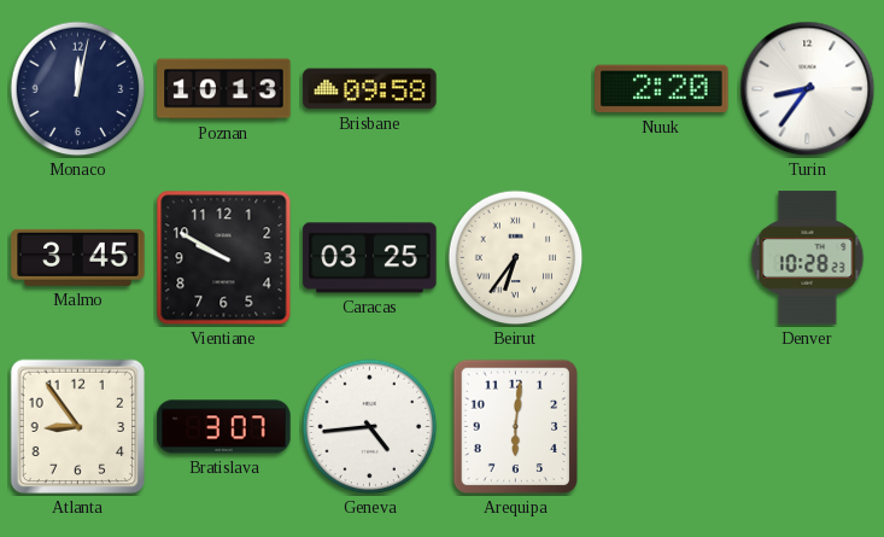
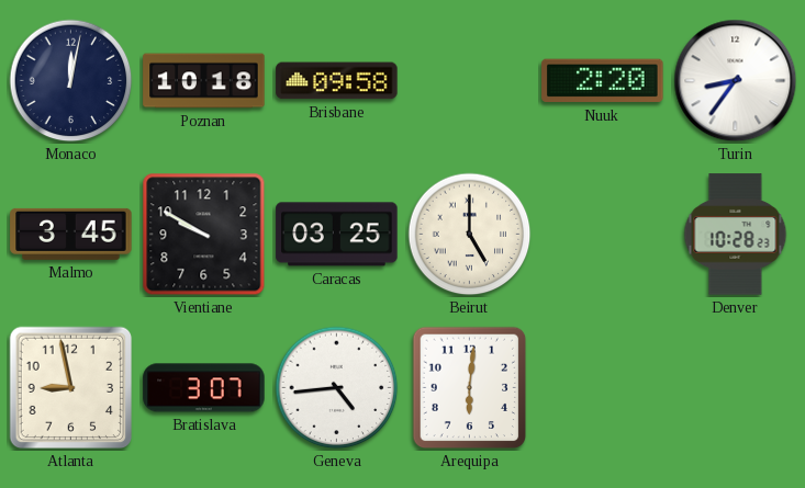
Poznan: 10:13 -> 10:18
Beirut: 6:36 -> 5:00
Atlanta: 8:54 -> 8:58
